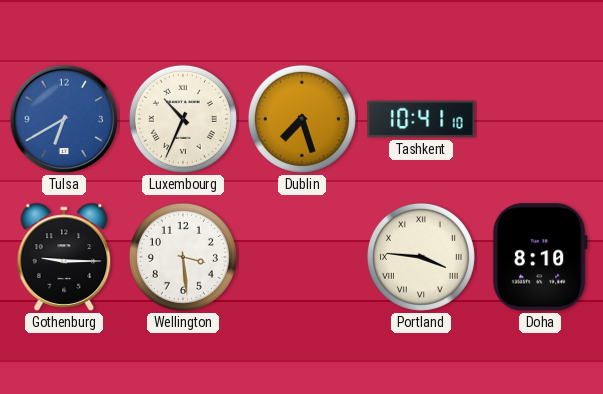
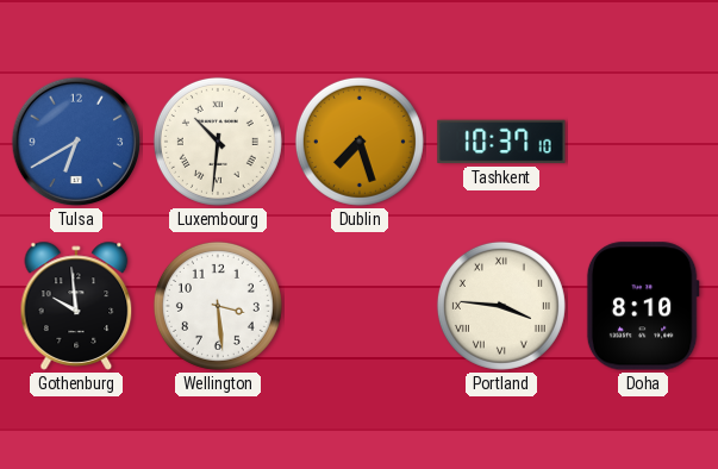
Luxembourg: 10:34 -> 10:31
Tashkent: 10:41 -> 10:37
Gothenburg: 9:15 -> 9:59
